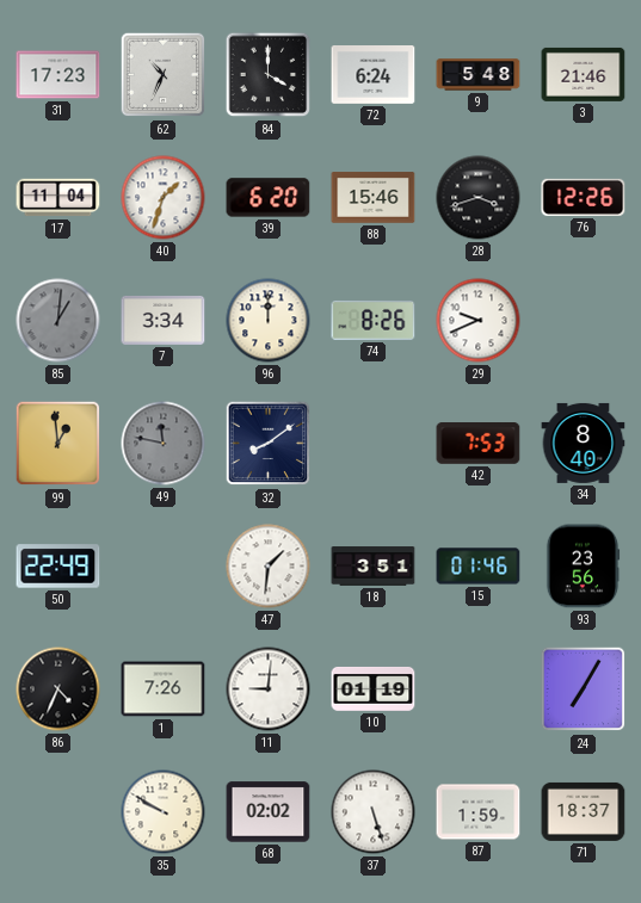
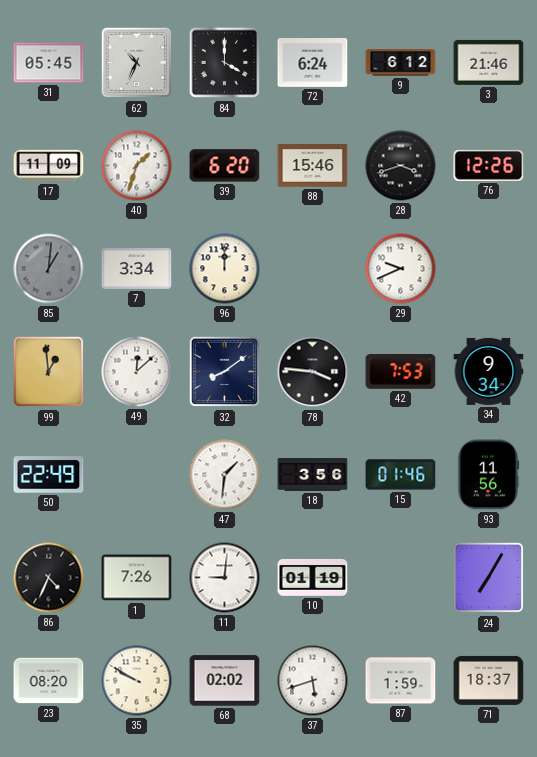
31: 17:23 -> 05:45
9: 5:48 -> 6:12
17: 11:04 -> 11:09
74: 8:26 -> none
49: 11:47 -> 12:08
49 dial: grey -> white
78: none -> 3:46
34: 8:40 -> 9:34
18: 3:51 -> 3:56
93: 23:56 -> 11:56
23: none -> 08:20
37: 5:27 -> 5:42
